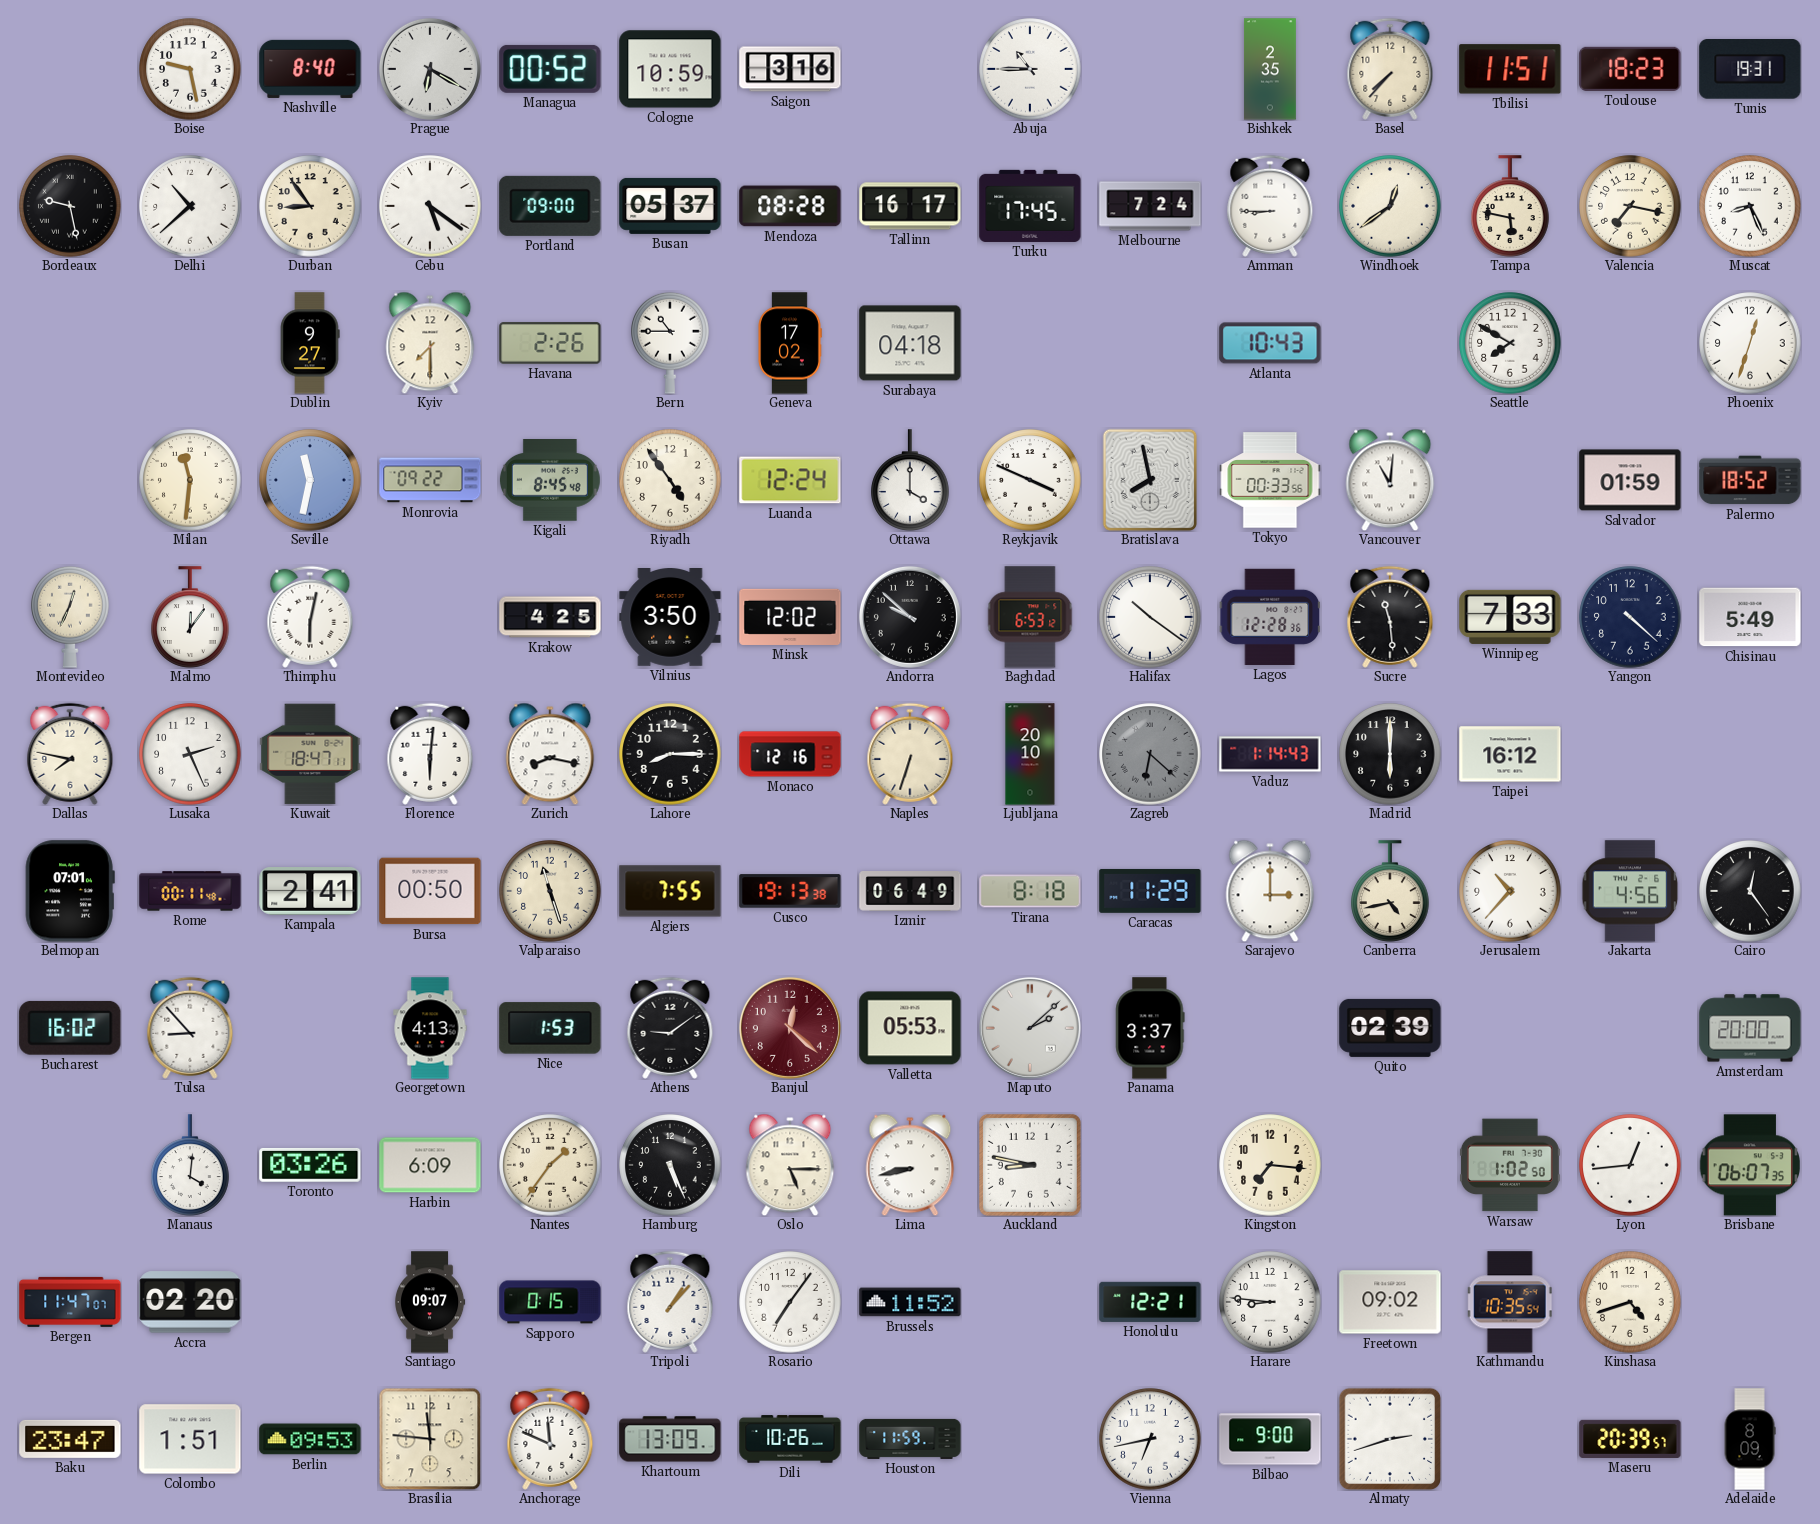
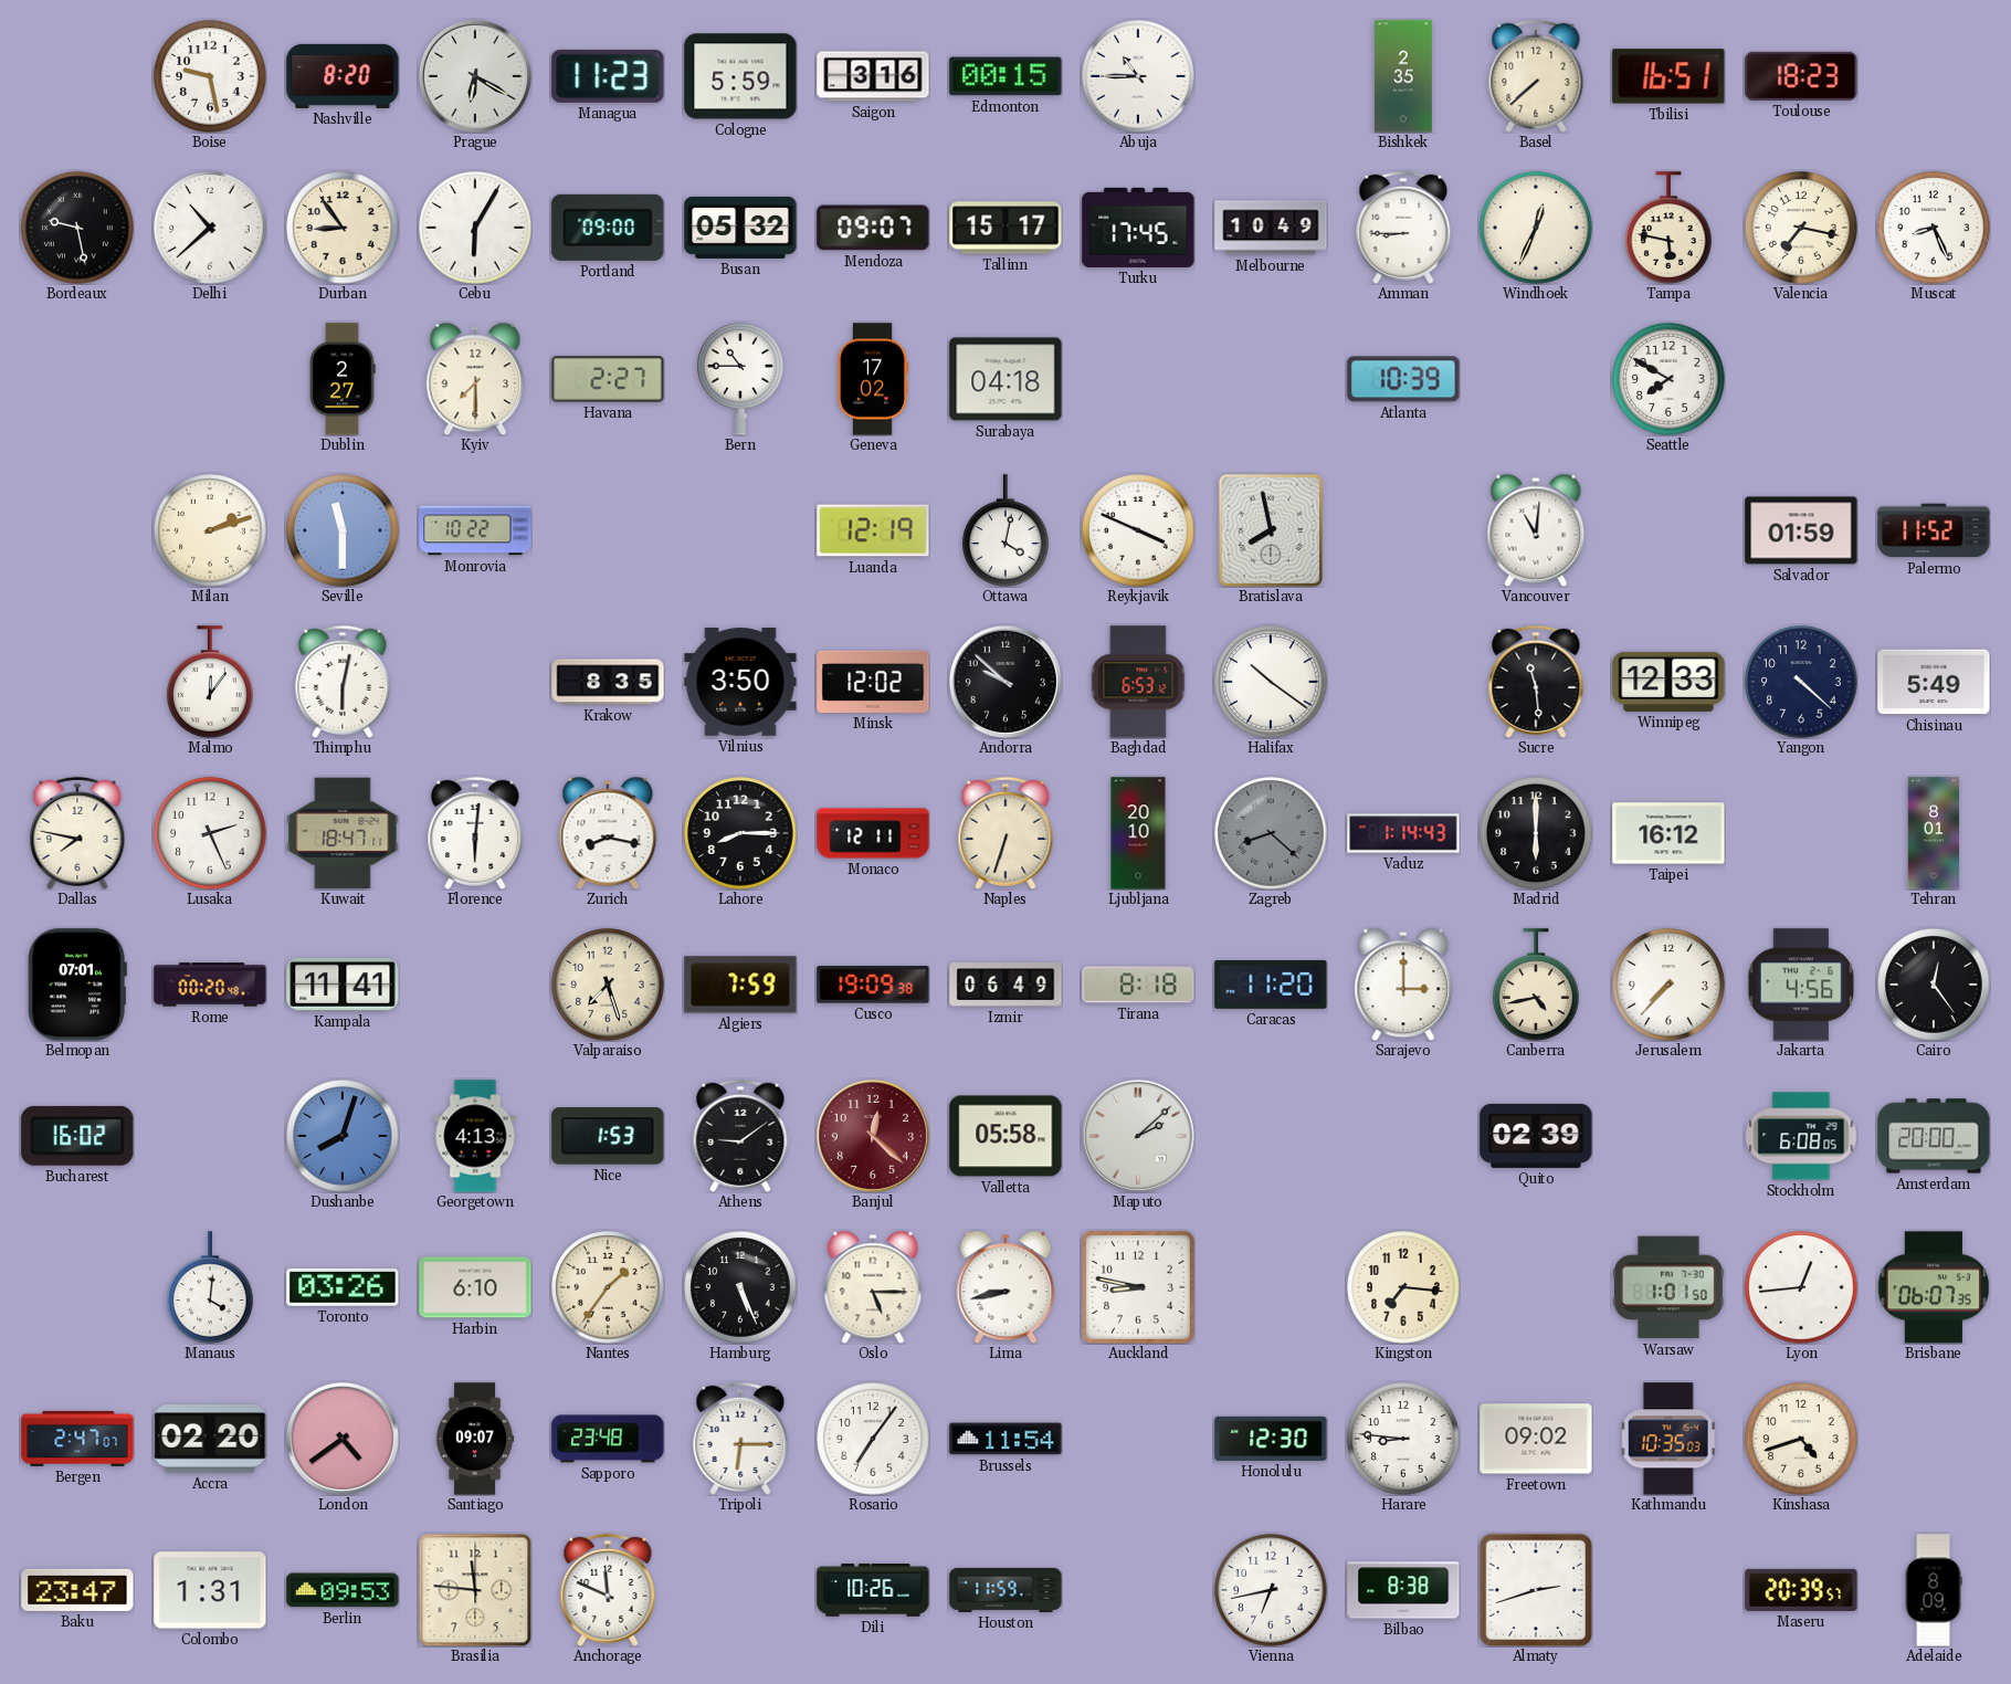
Nashville: 8:40 -> 8:20
Managua: 00:52 -> 11:23
Cologne: 10:59 -> 5:59
Edmonton: none -> 00:15
Basel: 7:37 -> 7:38
Tbilisi: 11:51 -> 16:51
Tunis: 19:31 -> none
Cebu: 5:21 -> 6:05
Busan: 05:37 -> 05:32
Mendoza: 08:28 -> 09:07
Tallinn: 16:17 -> 15:17
Melbourne: 7:24 -> 10:49
Windhoek: 12:39 -> 12:34
Dublin: 9:27 -> 2:27
Havana: 2:26 -> 2:27
Atlanta: 10:43 -> 10:39
Phoenix: 12:33 -> none
Milan: 11:31 -> 2:12
Seville: 11:32 -> 11:30
Monrovia: 09:22 -> 10:22
Kigali: 8:45 -> none
Riyadh: 4:54 -> none
Luanda: 12:24 -> 12:19
Ottawa: 4:00 -> 4:02
Tokyo: 00:33 -> none
Palermo: 18:52 -> 11:52
Montevideo: 12:34 -> none
Krakow: 4:25 -> 8:35
Lagos: 12:28 -> none
Winnipeg: 7:33 -> 12:33
Monaco: 12:16 -> 12:11
Zagreb: 6:22 -> 8:22
Tehran: none -> 8:01
Rome: 00:11 -> 00:20
Kampala: 2:41 -> 11:41
Bursa: 00:50 -> none
Valparaiso: 11:27 -> 7:27
Algiers: 7:55 -> 7:59
Cusco: 19:13 -> 19:09
Caracas: 11:29 -> 11:20
Jerusalem: 10:37 -> 7:37
Tulsa: 8:53 -> none
Dushanbe: none -> 8:03
Valletta: 05:53 -> 05:58
Panama: 3:37 -> none
Stockholm: none -> 6:08
Harbin: 6:09 -> 6:10
Warsaw: 1:02 -> 1:01
Bergen: 11:47 -> 2:47
London: none -> 4:39
Sapporo: 0:15 -> 23:48
Tripoli: 1:07 -> 6:15
Brussels: 11:52 -> 11:54
Honolulu: 12:21 -> 12:30
Kathmandu: 10:35:54 -> 10:35:03
Colombo: 1:51 -> 1:31
Khartoum: 13:09 -> none
Bilbao: 9:00 -> 8:38
